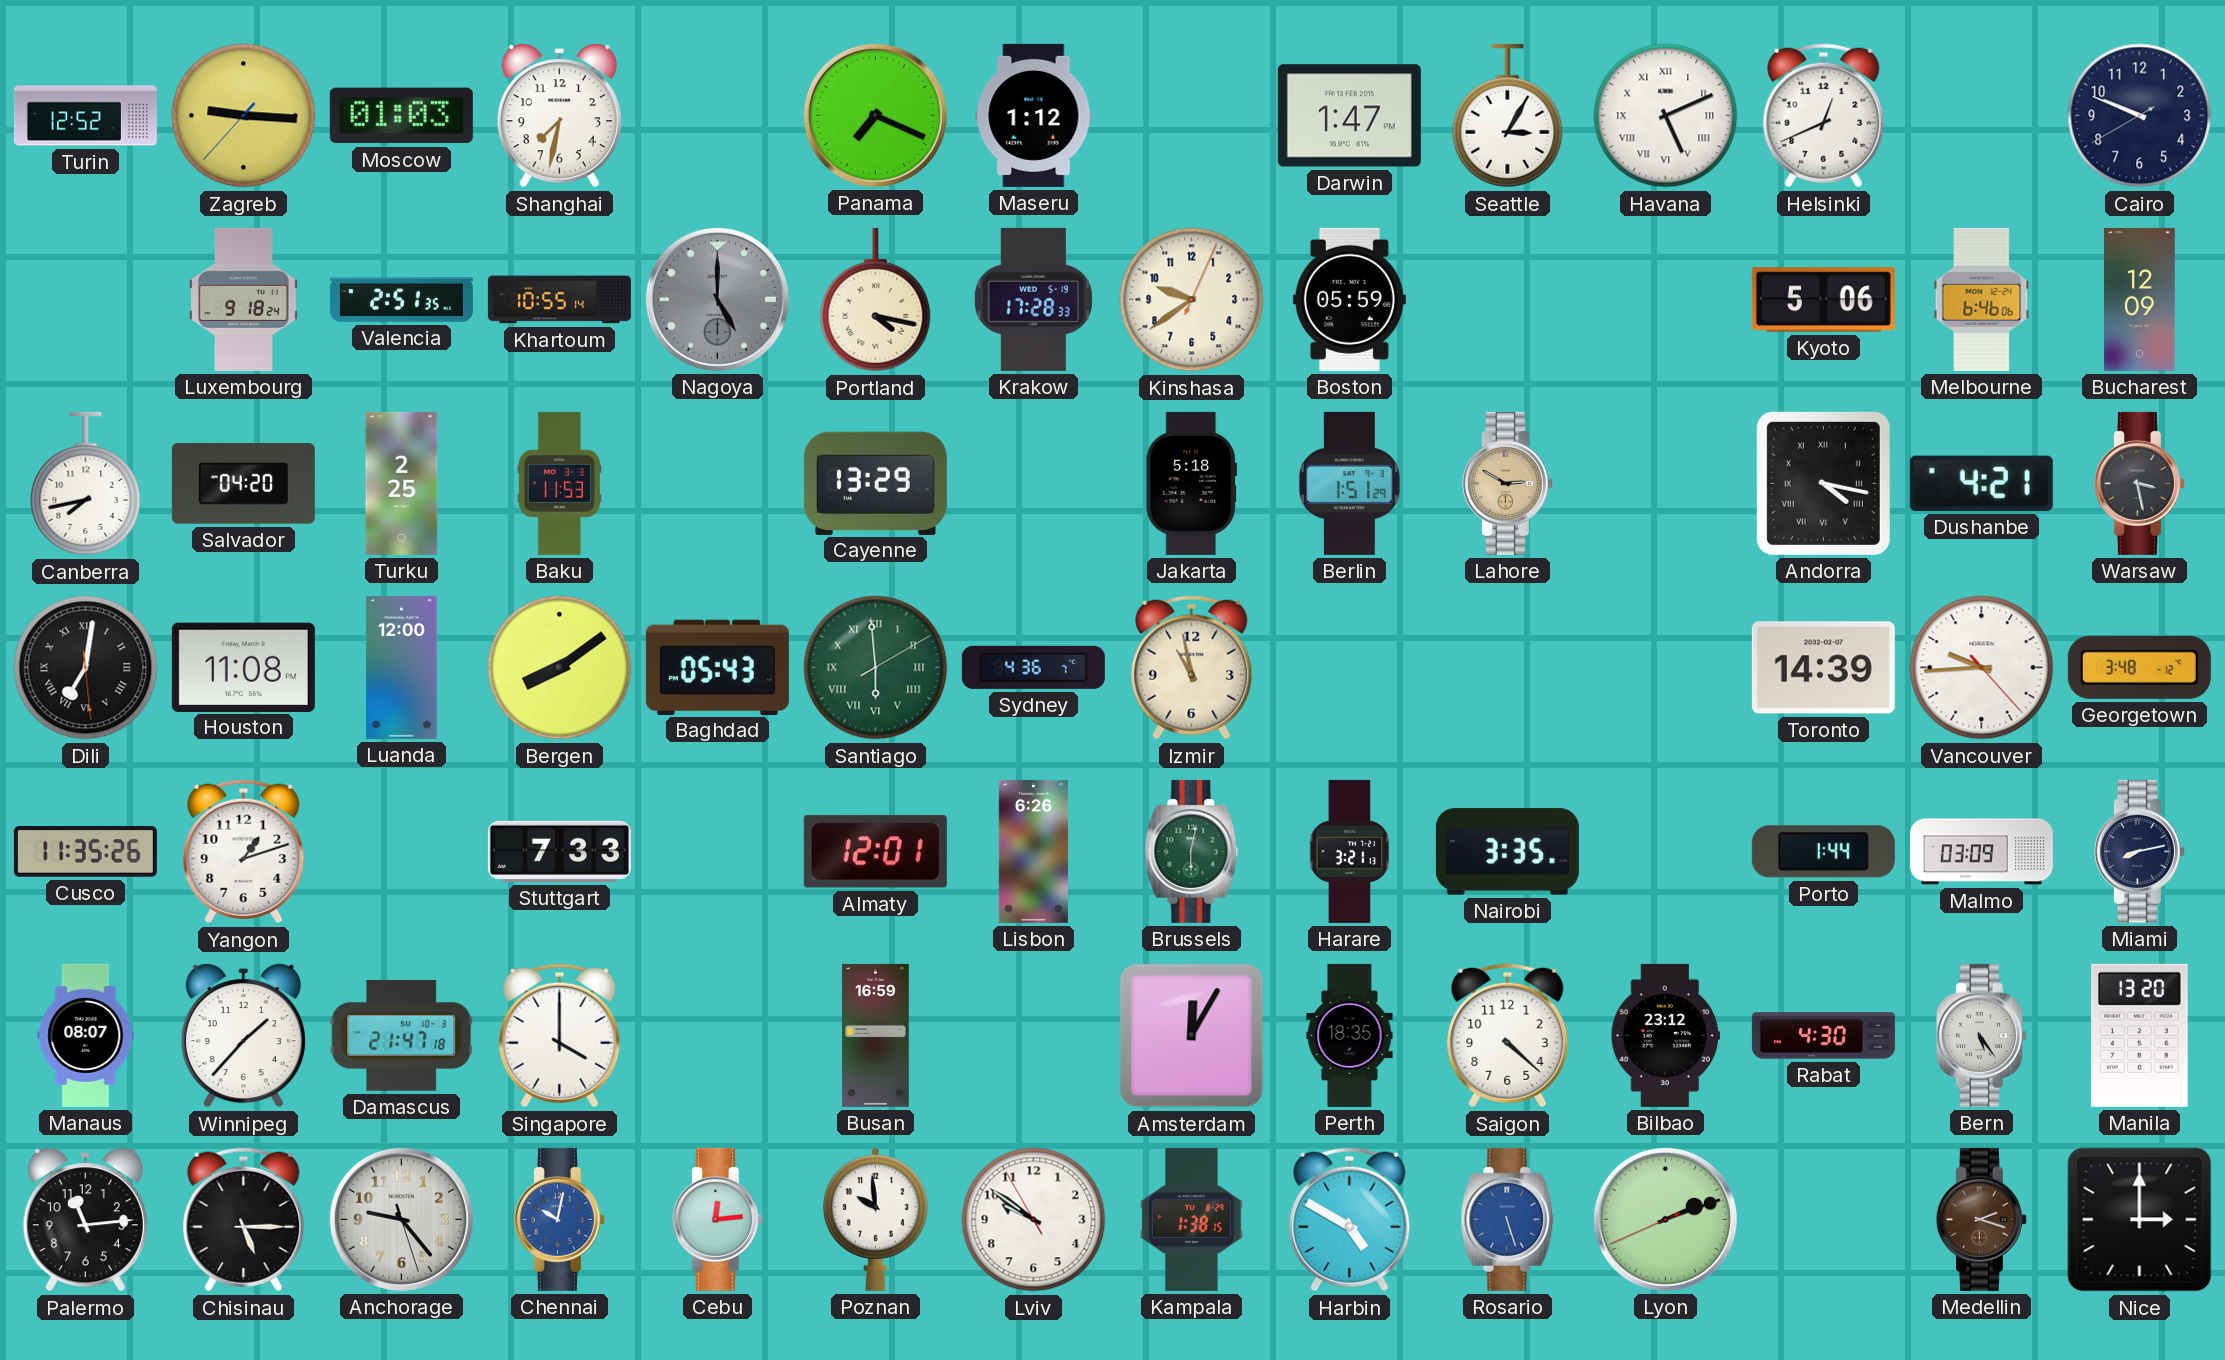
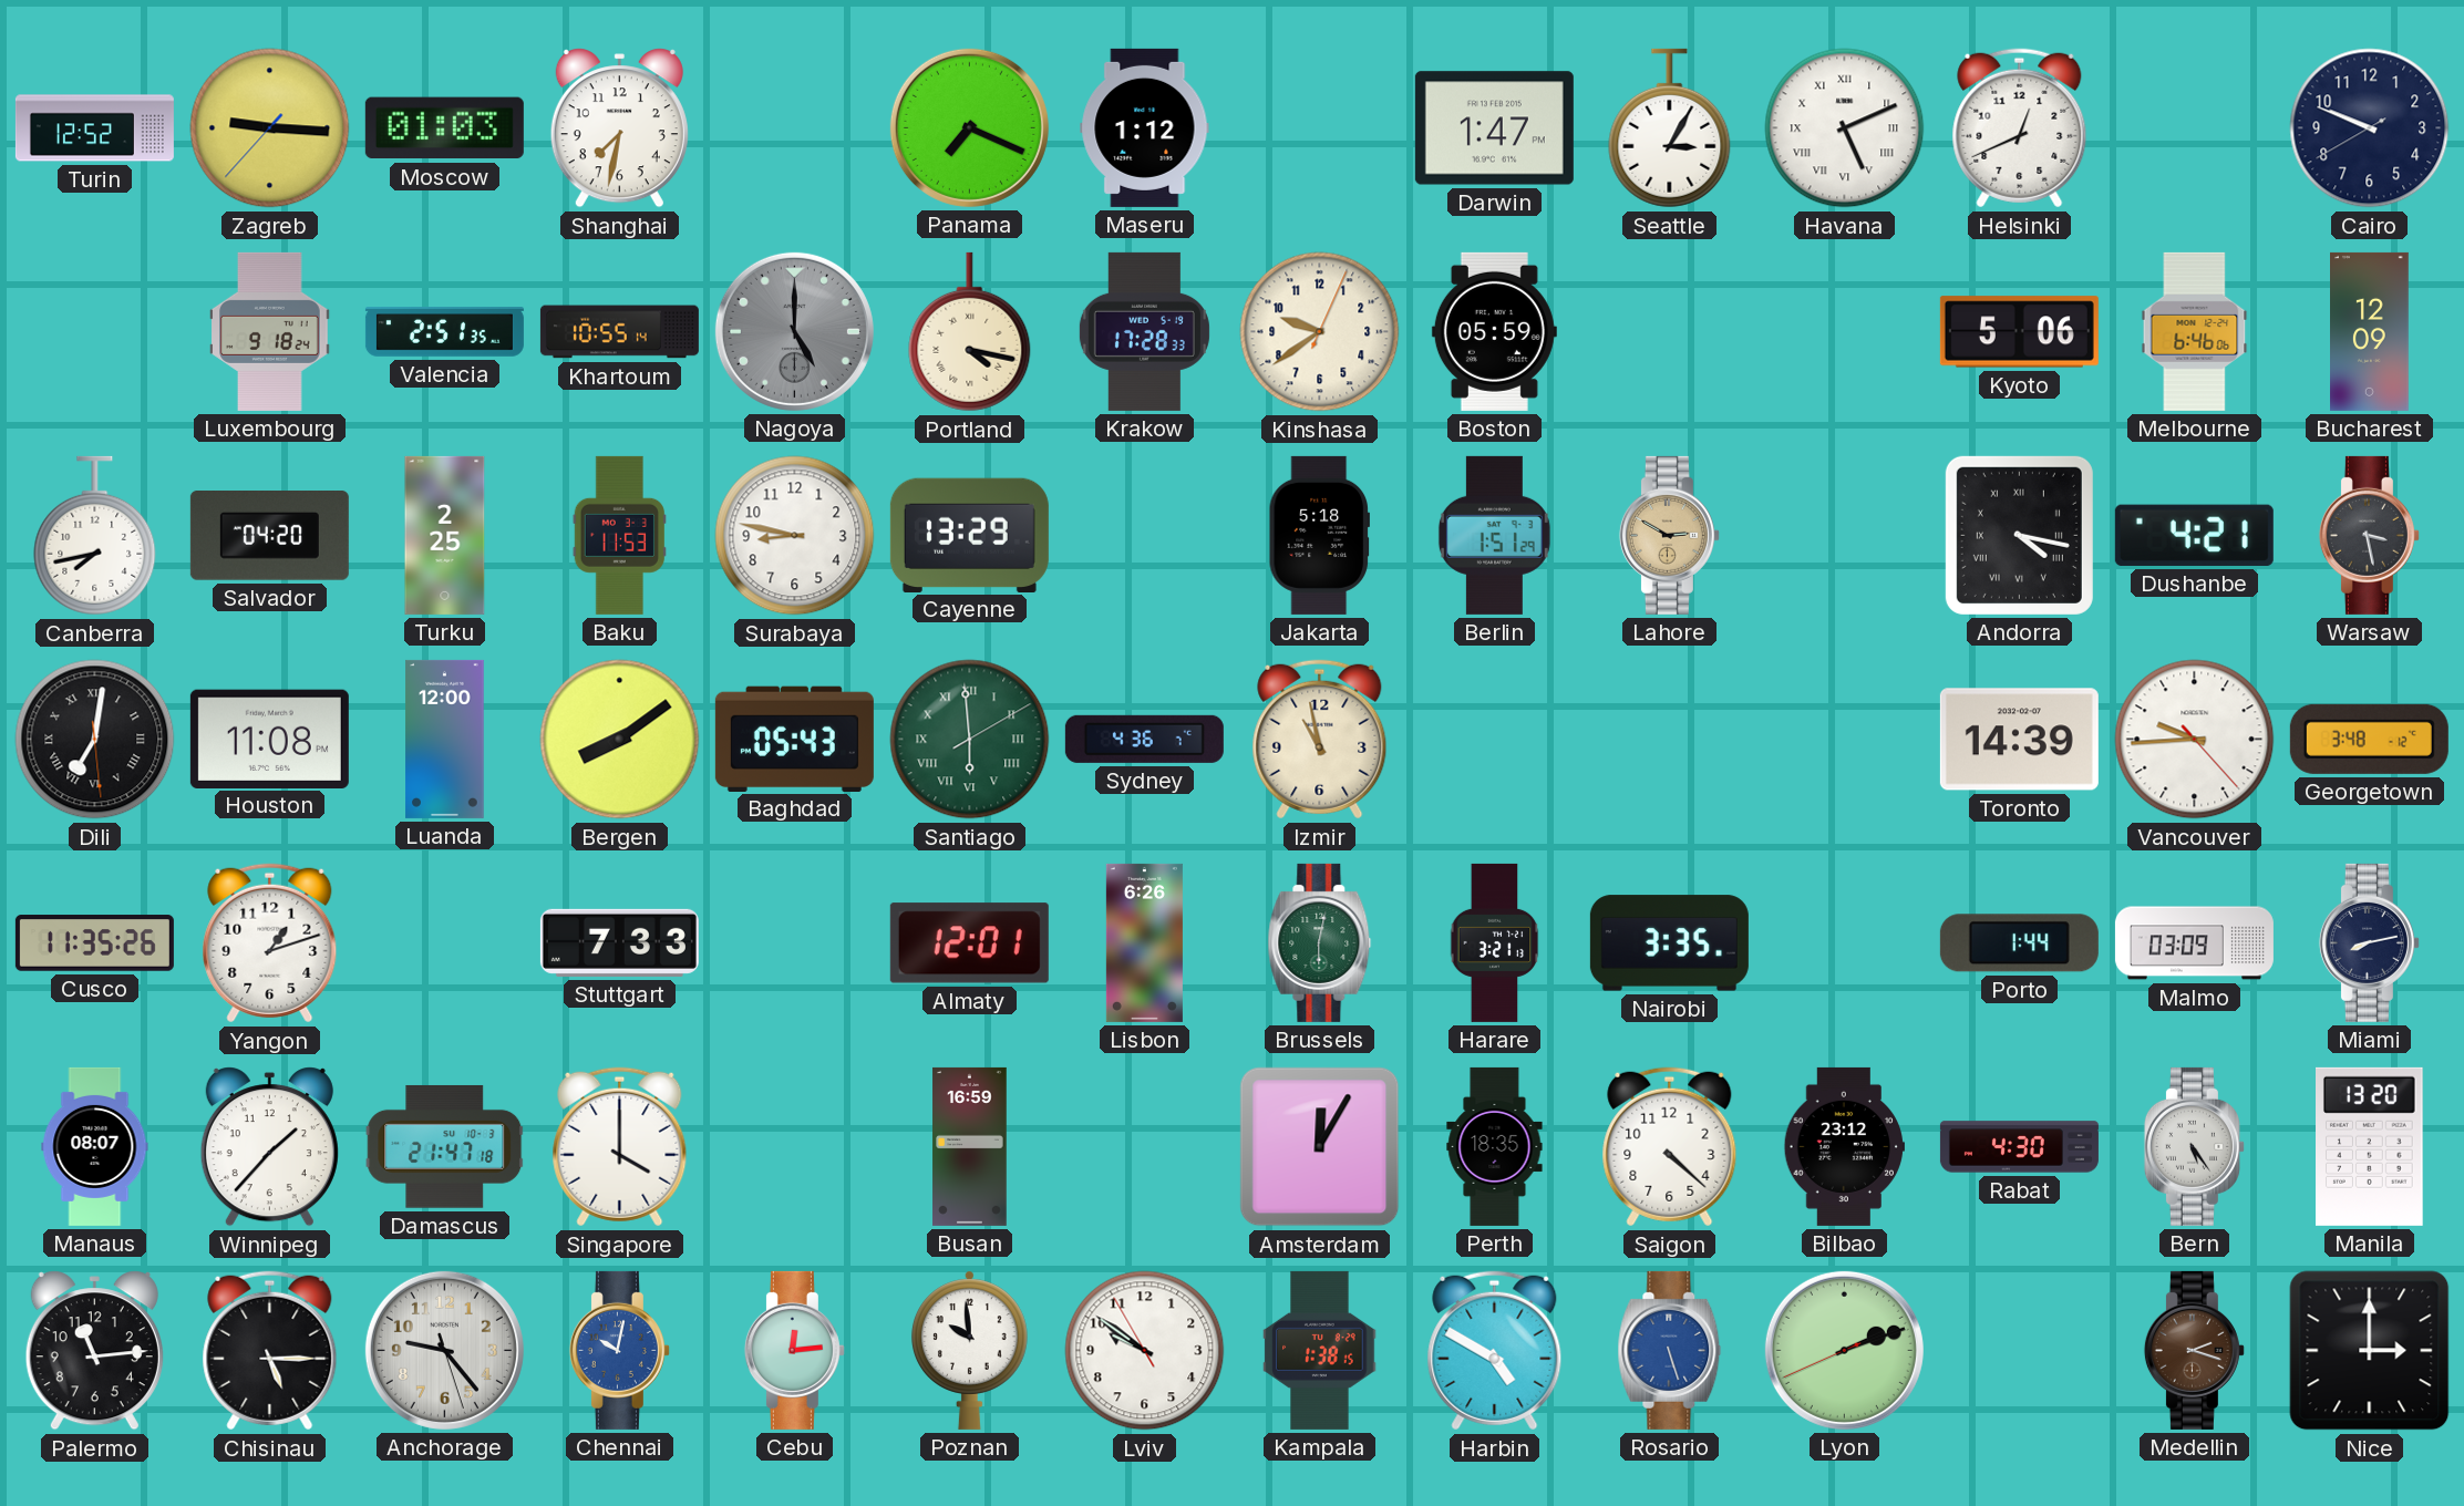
Surabaya: none -> 8:47
